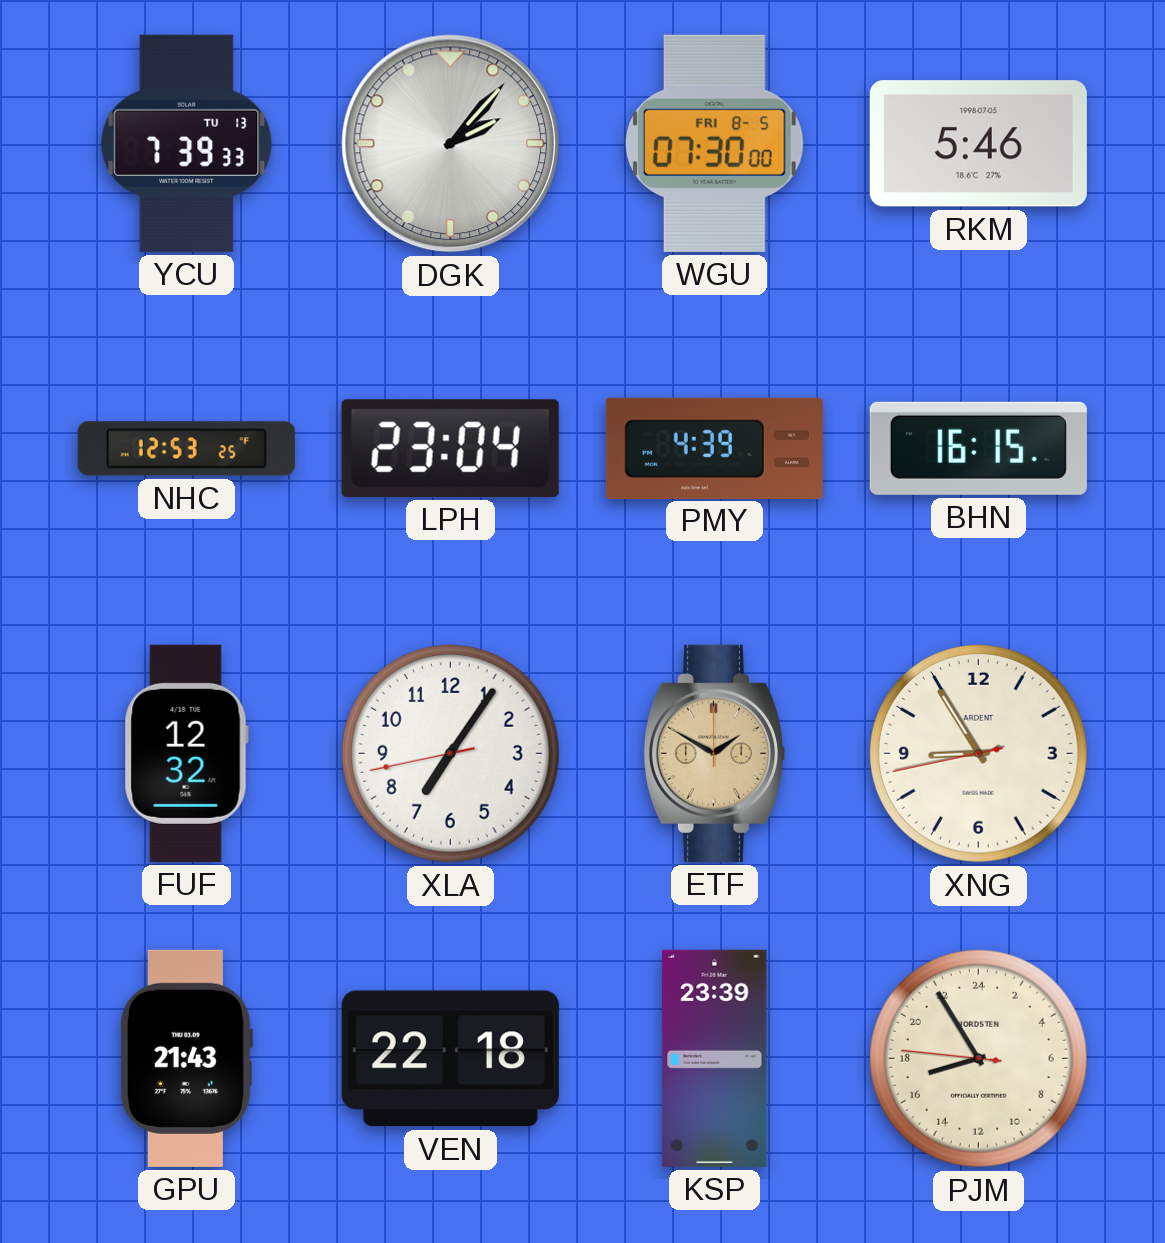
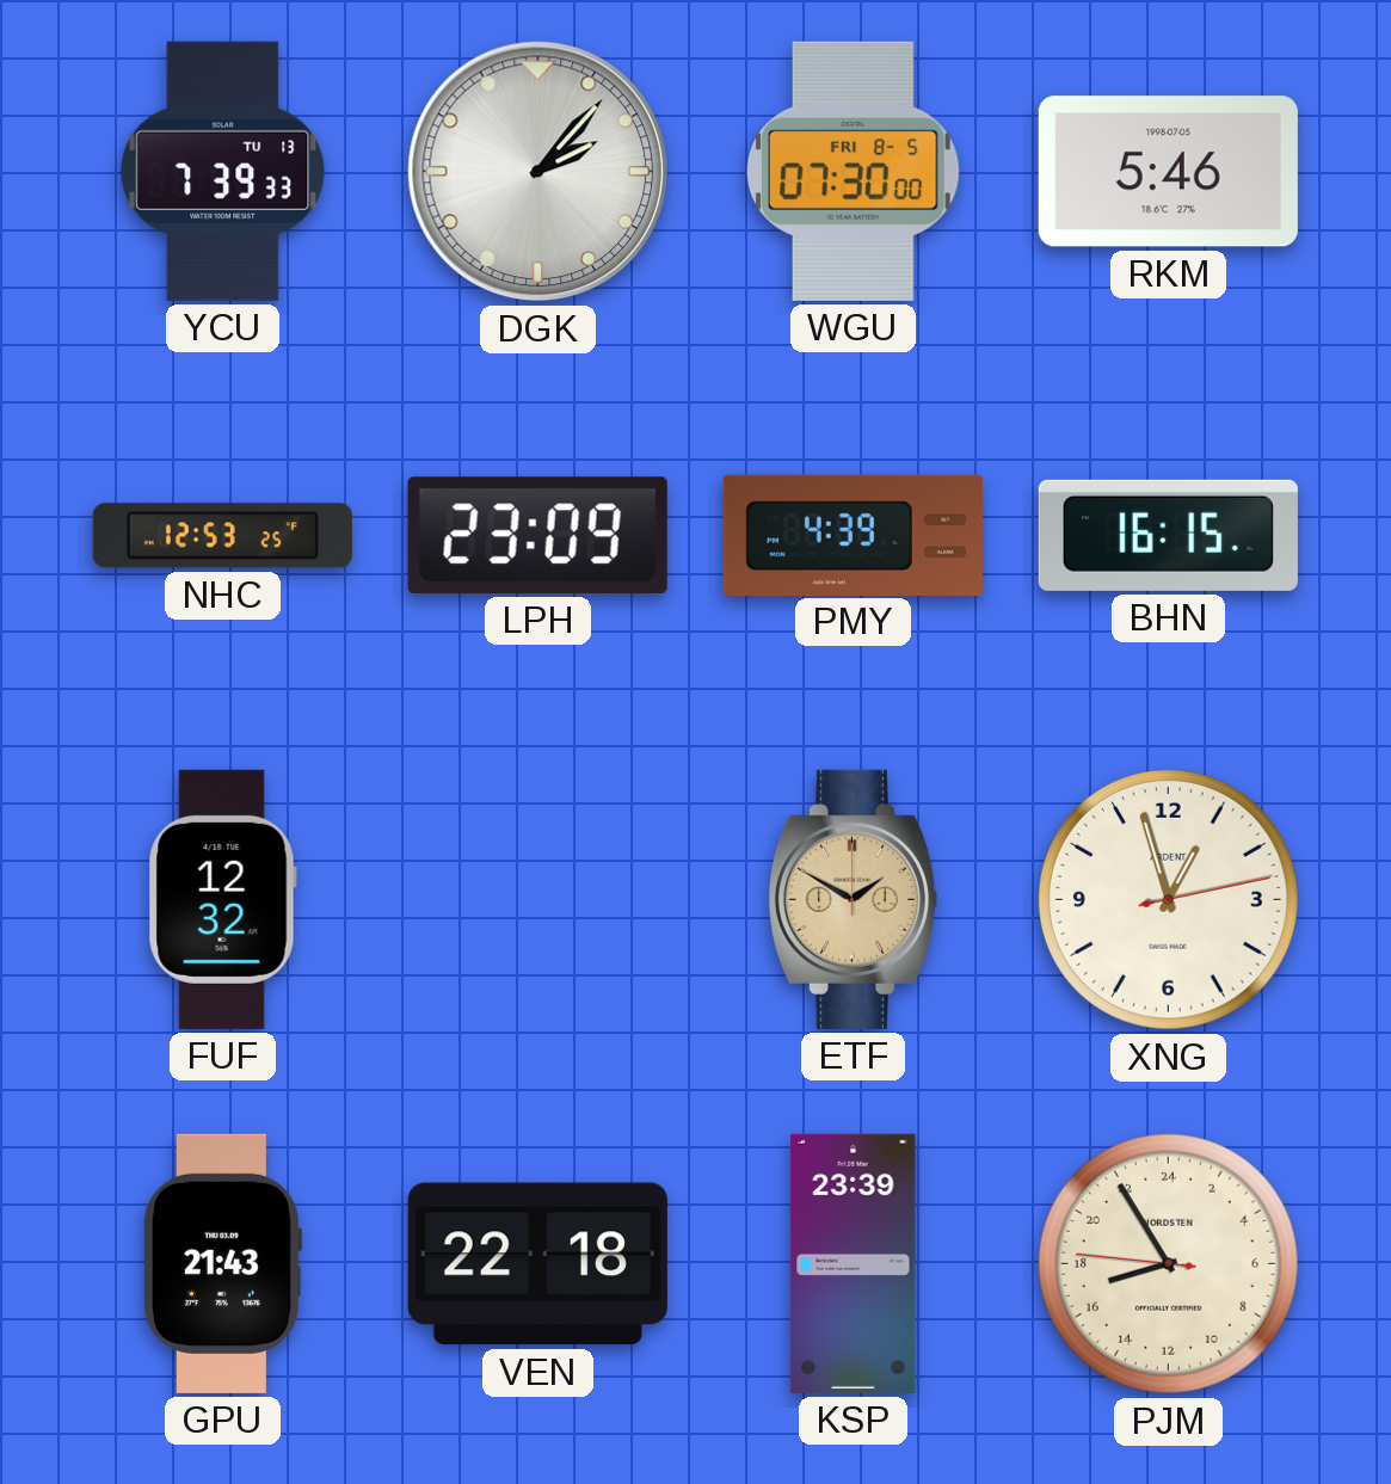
LPH: 23:04 -> 23:09
XLA: 7:05 -> none
XNG: 8:54 -> 12:57
